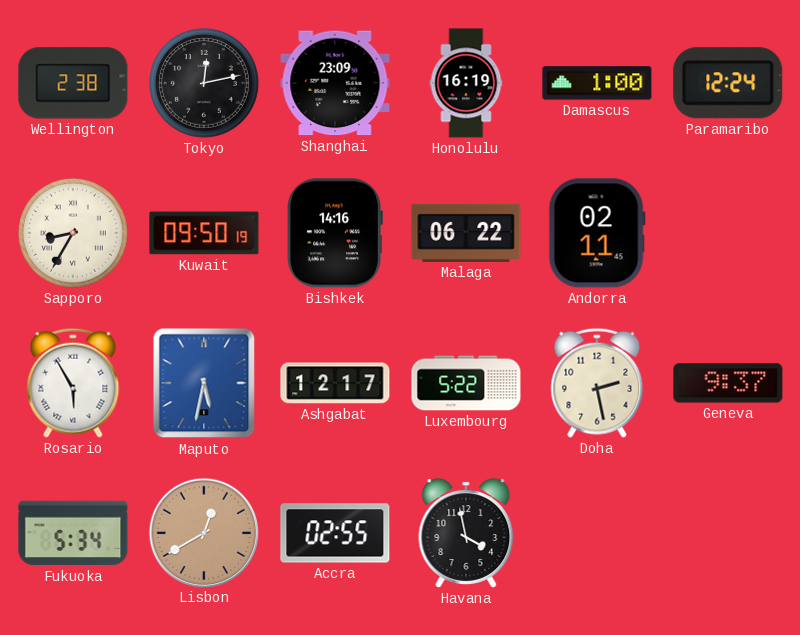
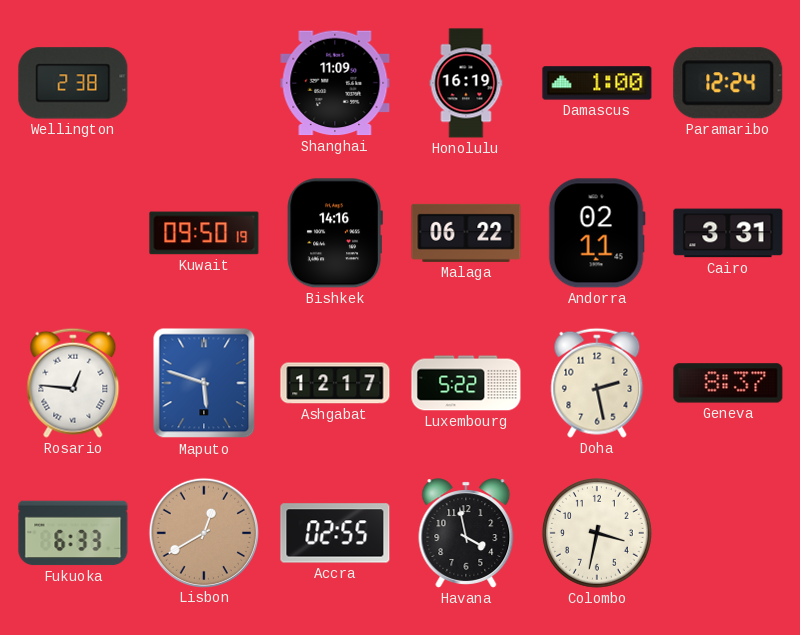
Tokyo: 12:13 -> none
Shanghai: 23:09 -> 11:09
Sapporo: 8:35 -> none
Cairo: none -> 3:31
Rosario: 5:55 -> 12:46
Maputo: 5:32 -> 5:48
Geneva: 9:37 -> 8:37
Fukuoka: 5:34 -> 6:33
Colombo: none -> 3:32
